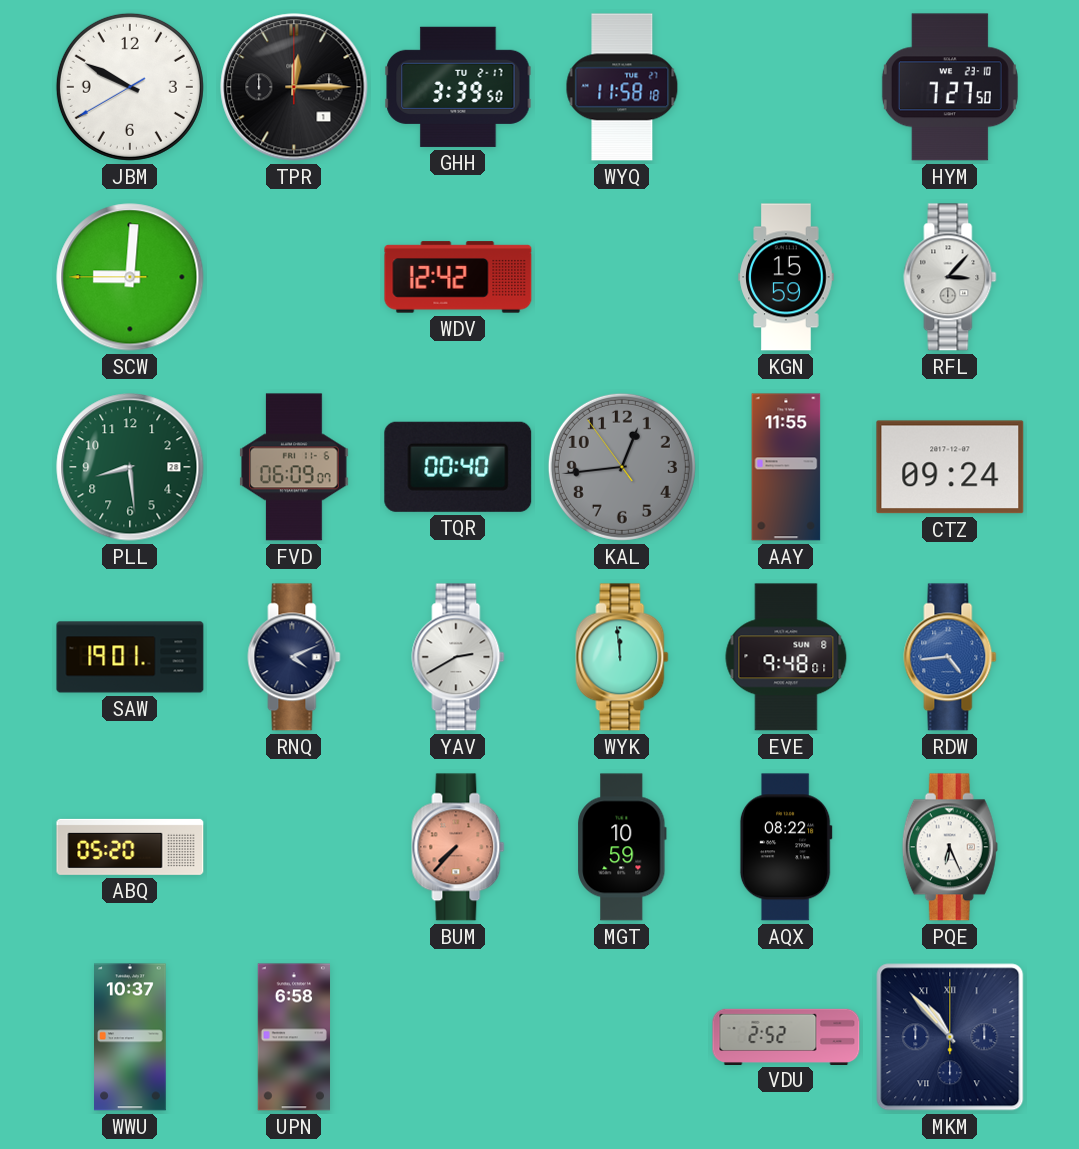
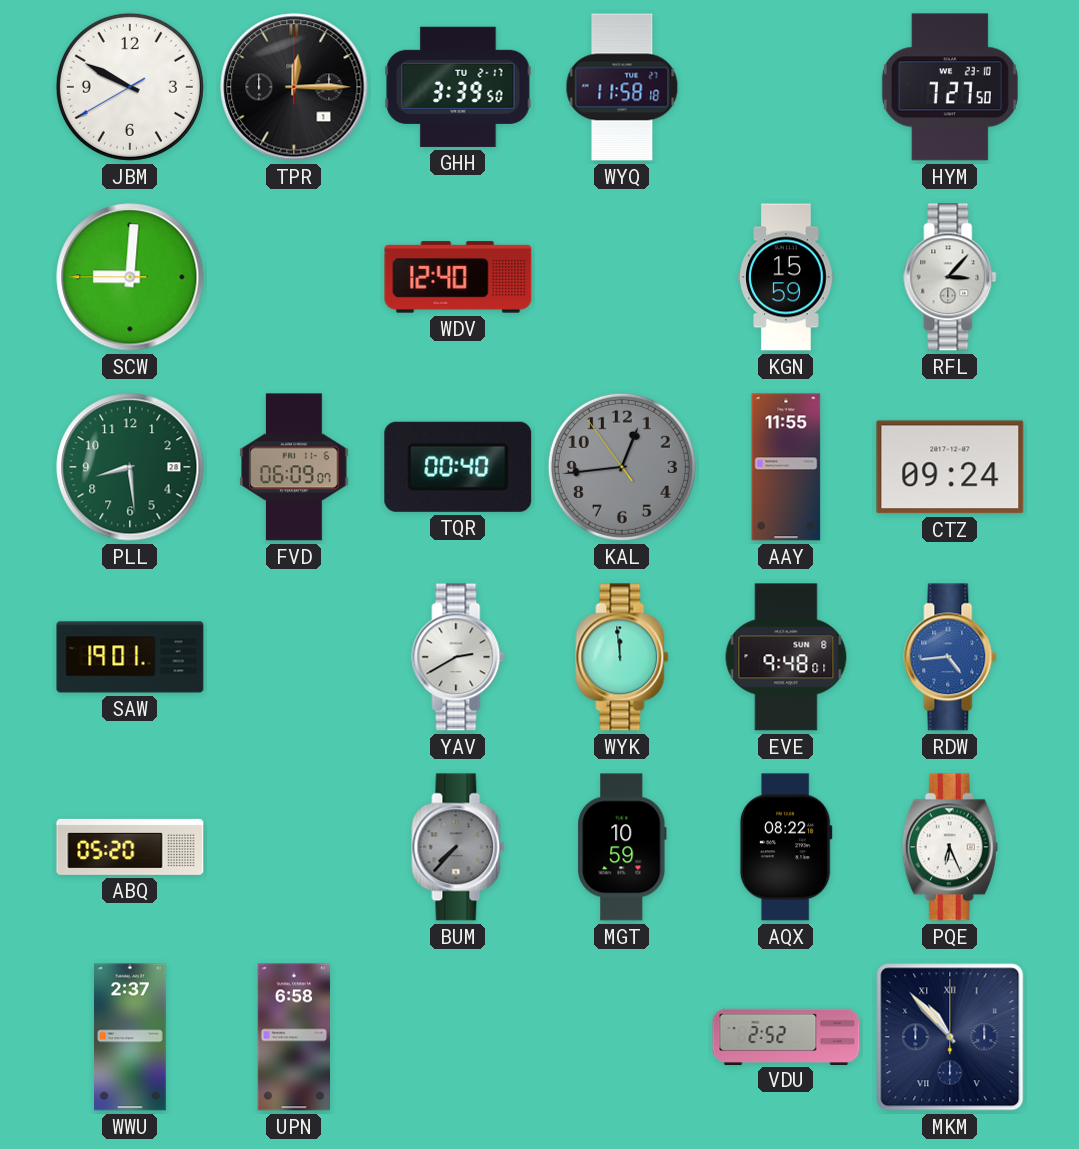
WDV: 12:42 -> 12:40
RNQ: 4:11 -> none
BUM dial: salmon -> grey
WWU: 10:37 -> 2:37
